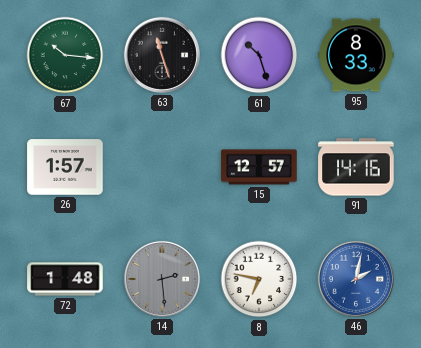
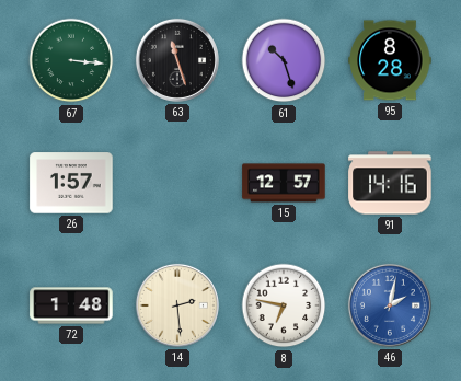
67: 10:16 -> 3:16
95: 8:33 -> 8:28
14 dial: grey -> cream
